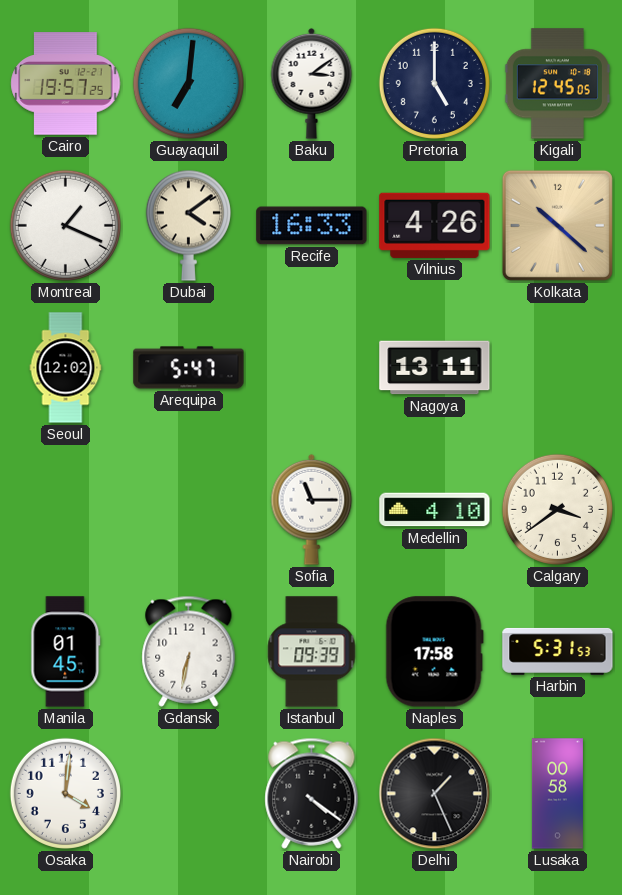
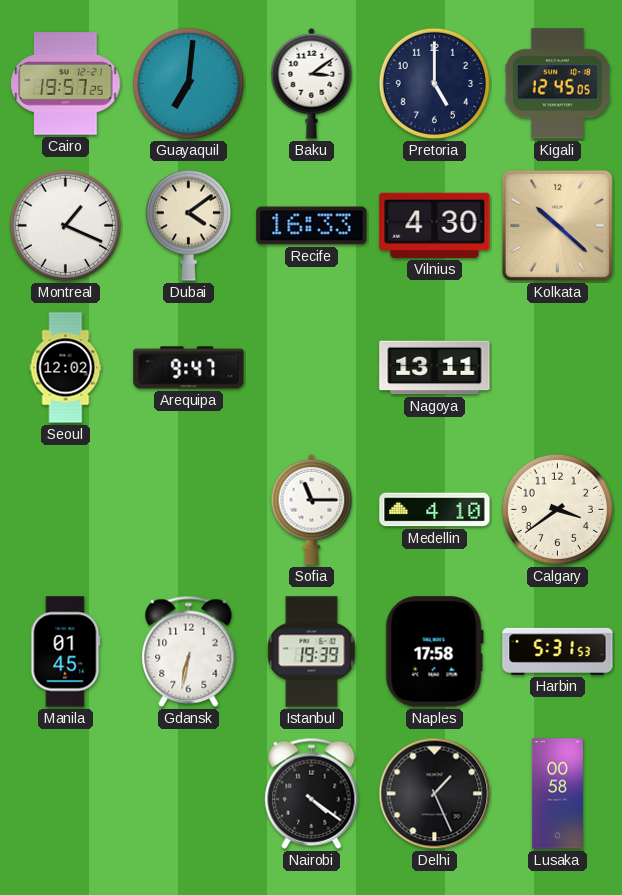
Vilnius: 4:26 -> 4:30
Arequipa: 5:47 -> 9:47
Istanbul: 09:39 -> 19:39
Osaka: 4:01 -> none
